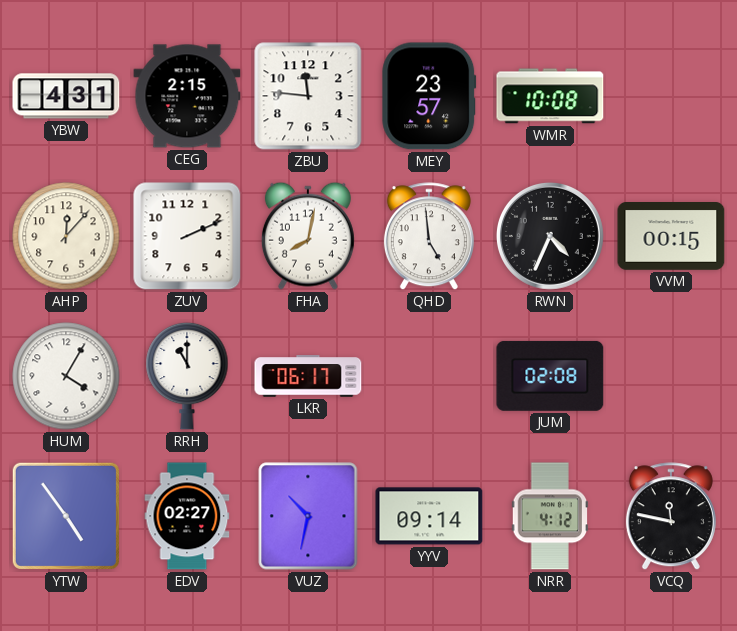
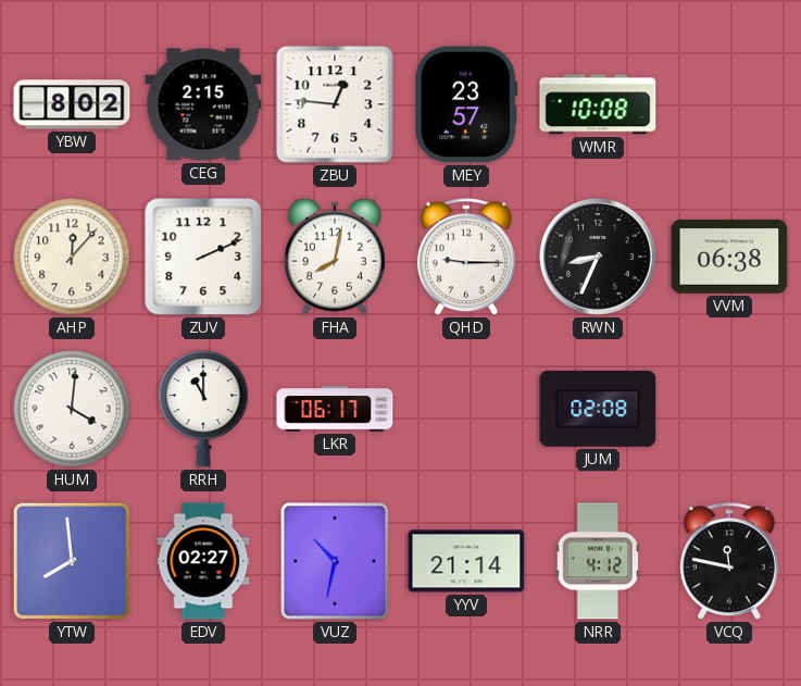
YBW: 4:31 -> 8:02
ZBU: 11:46 -> 12:46
QHD: 4:59 -> 9:15
RWN: 4:34 -> 8:34
VVM: 00:15 -> 06:38
HUM: 4:05 -> 4:01
YTW: 4:54 -> 7:59
YYV: 09:14 -> 21:14
